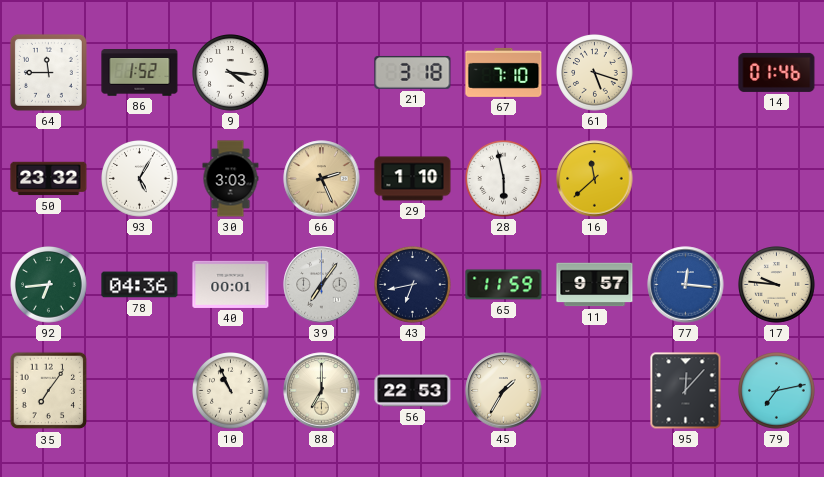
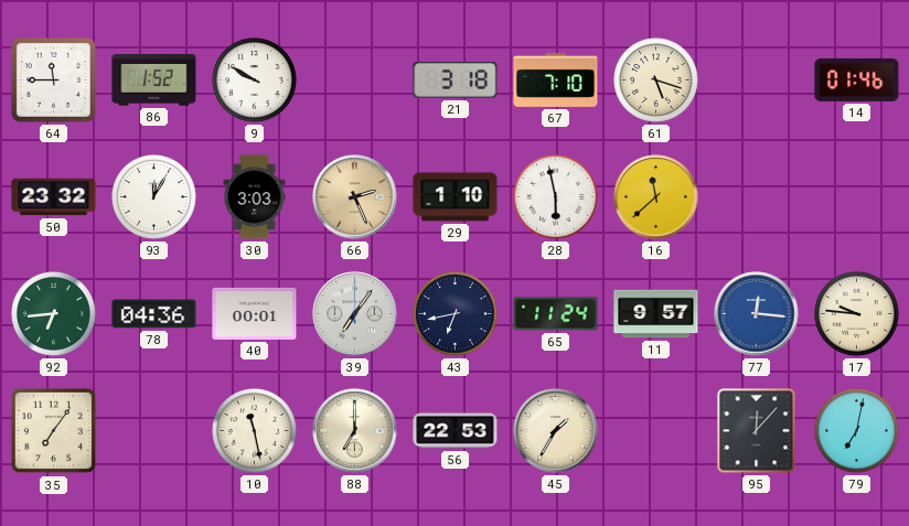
9: 4:16 -> 9:50
93: 5:05 -> 12:05
65: 11:59 -> 11:24
10: 10:56 -> 11:28
79: 7:13 -> 7:02
